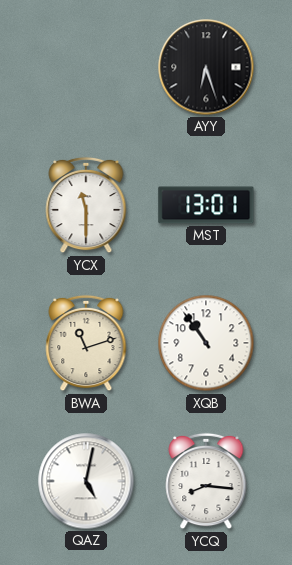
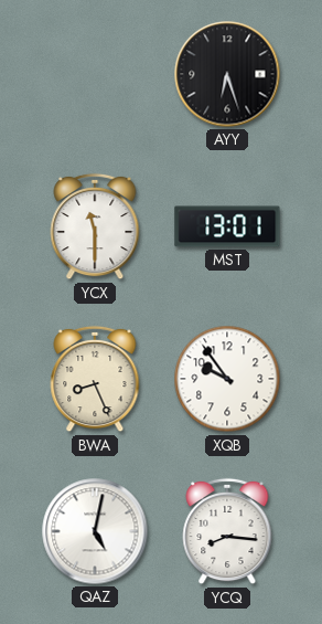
BWA: 11:12 -> 8:26
XQB: 10:54 -> 9:54
